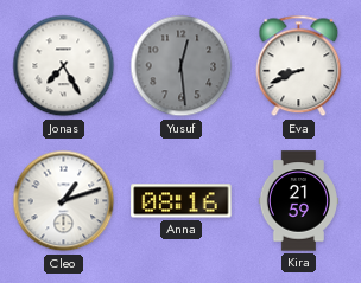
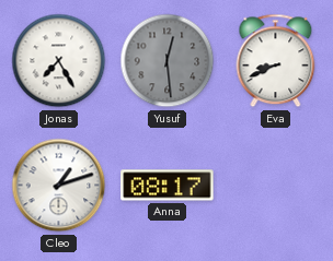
Anna: 08:16 -> 08:17
Kira: 21:59 -> none
